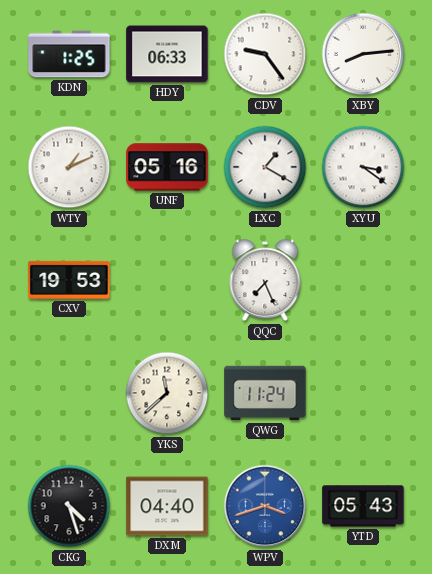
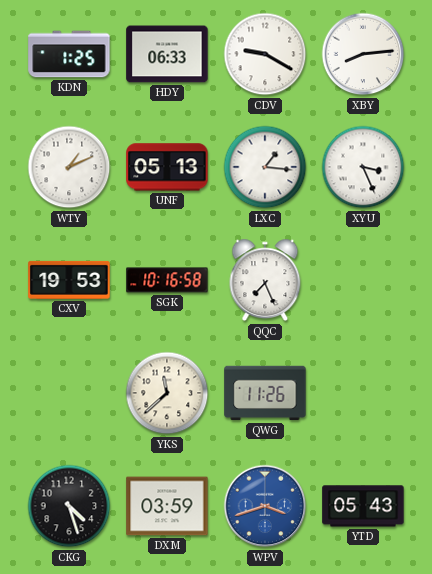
CDV: 9:24 -> 9:20
UNF: 05:16 -> 05:13
LXC: 1:20 -> 1:16
XYU: 3:21 -> 3:26
SGK: none -> 10:16
QWG: 11:24 -> 11:26
DXM: 04:40 -> 03:59
